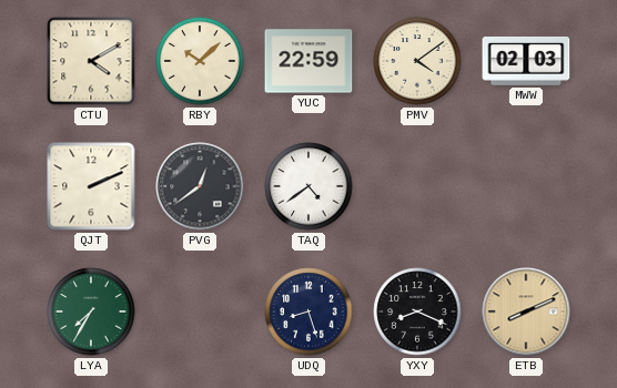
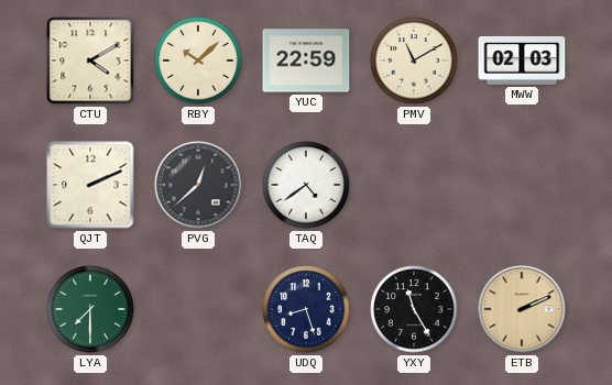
PMV: 4:09 -> 11:10
PVG: 12:39 -> 12:38
LYA: 7:35 -> 7:30
YXY: 8:19 -> 11:25
ETB: 8:11 -> 2:11
